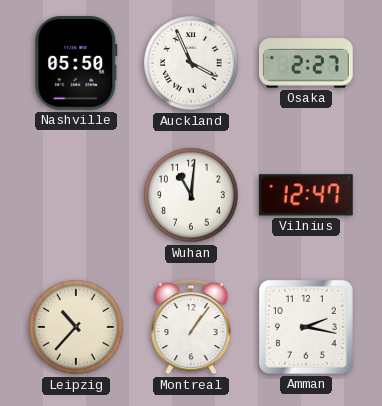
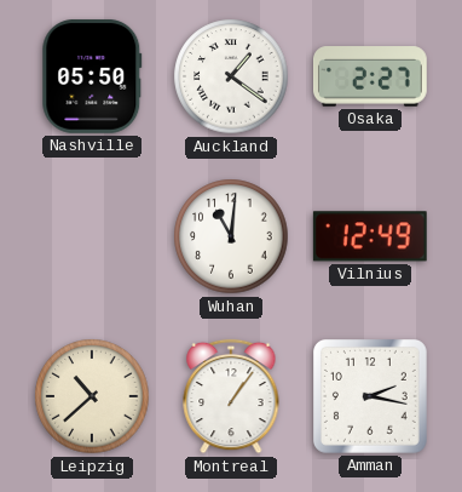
Auckland: 3:56 -> 1:21
Vilnius: 12:47 -> 12:49
Leipzig: 10:37 -> 10:38
